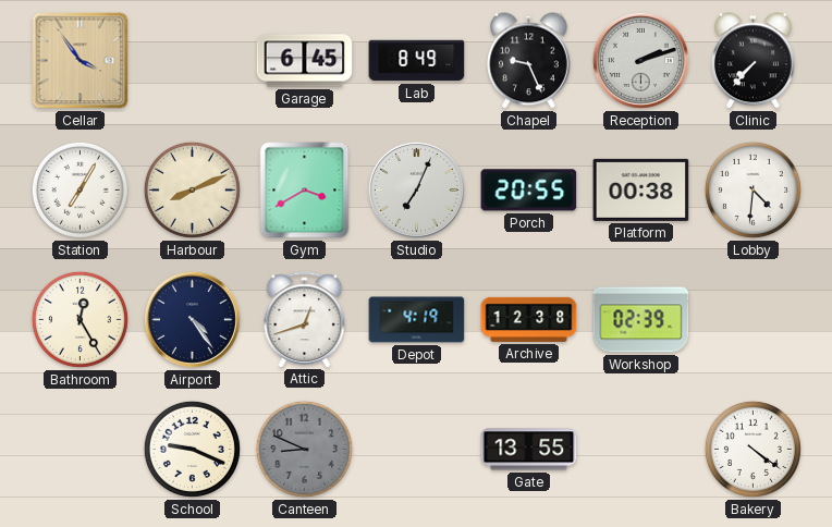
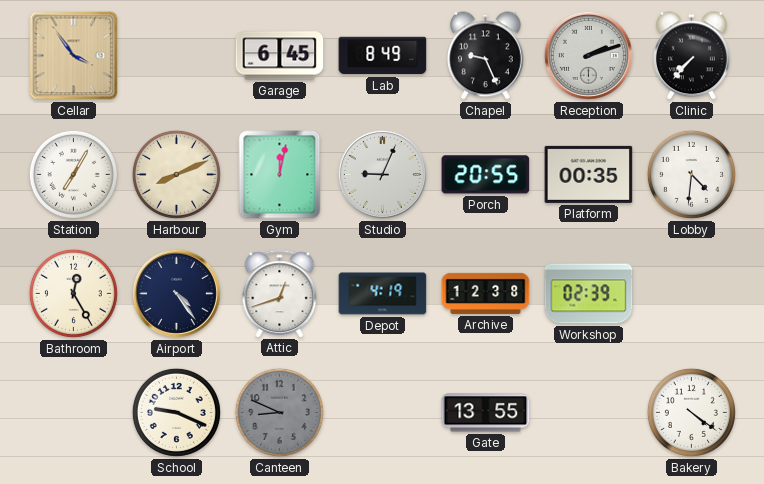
Gym: 3:40 -> 12:02
Studio: 7:04 -> 9:04
Platform: 00:38 -> 00:35
